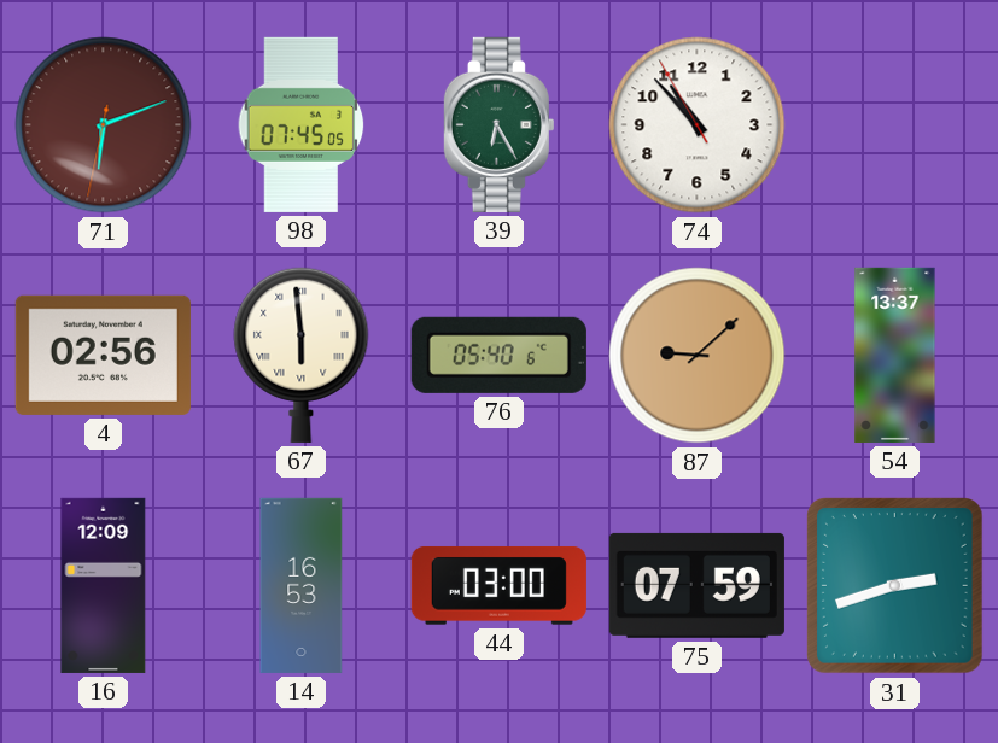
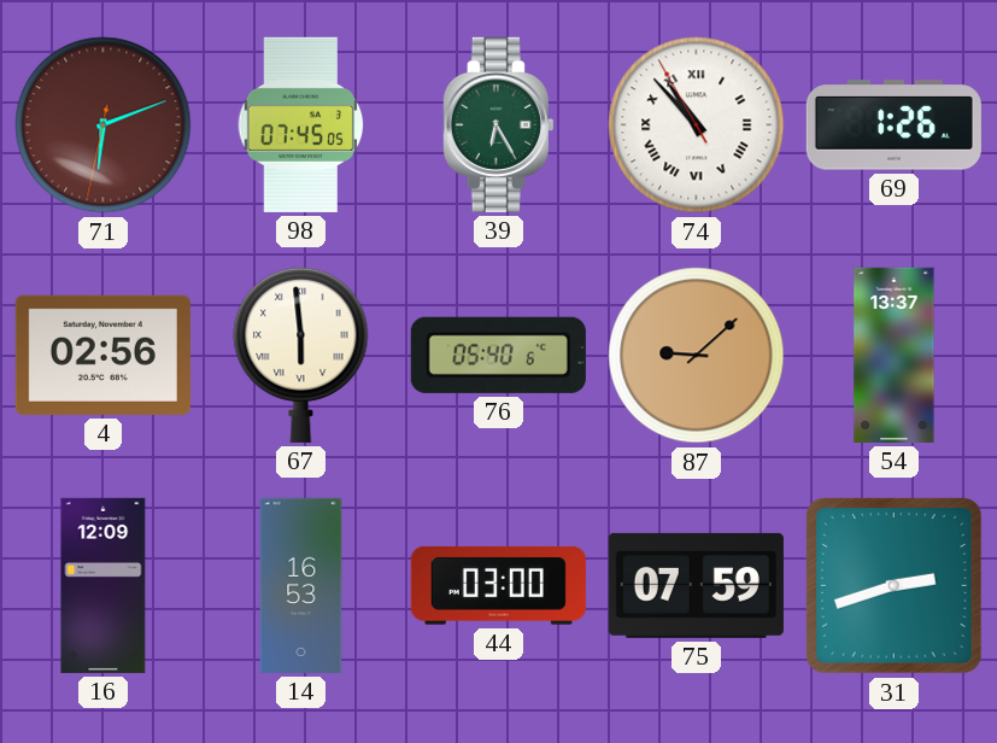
74 numerals: Arabic -> Roman
69: none -> 1:26
